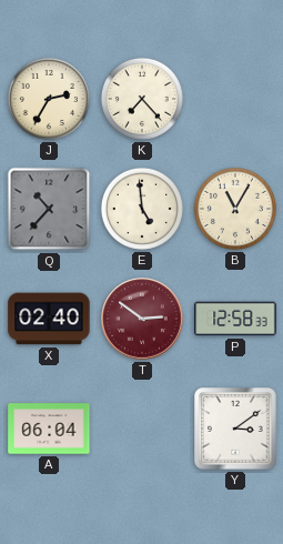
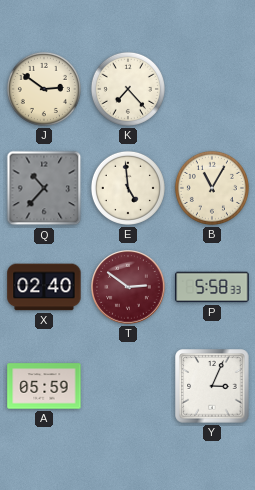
J: 2:35 -> 2:51
P: 12:58 -> 5:58
A: 06:04 -> 05:59
Y: 3:09 -> 3:04
